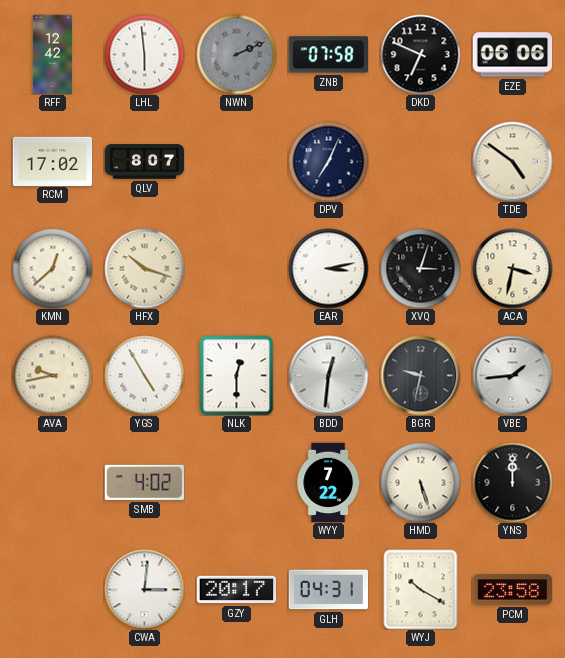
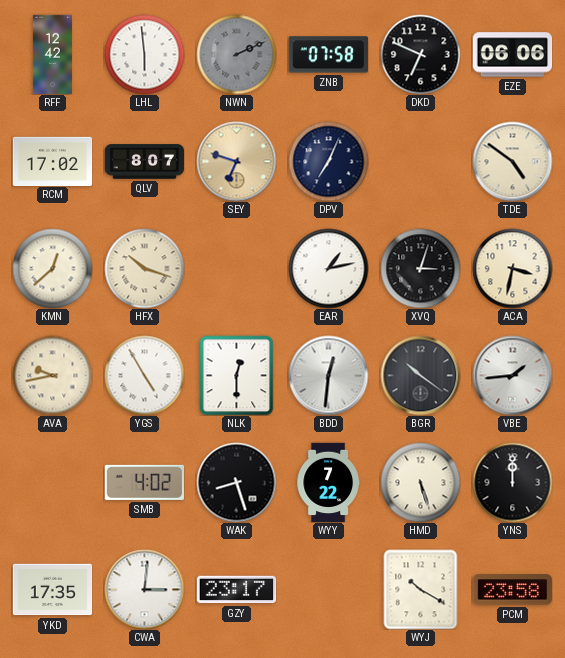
SEY: none -> 6:48
EAR: 3:13 -> 1:13
BGR: 9:32 -> 10:21
WAK: none -> 8:27
YKD: none -> 17:35
GZY: 20:17 -> 23:17
GLH: 04:31 -> none
